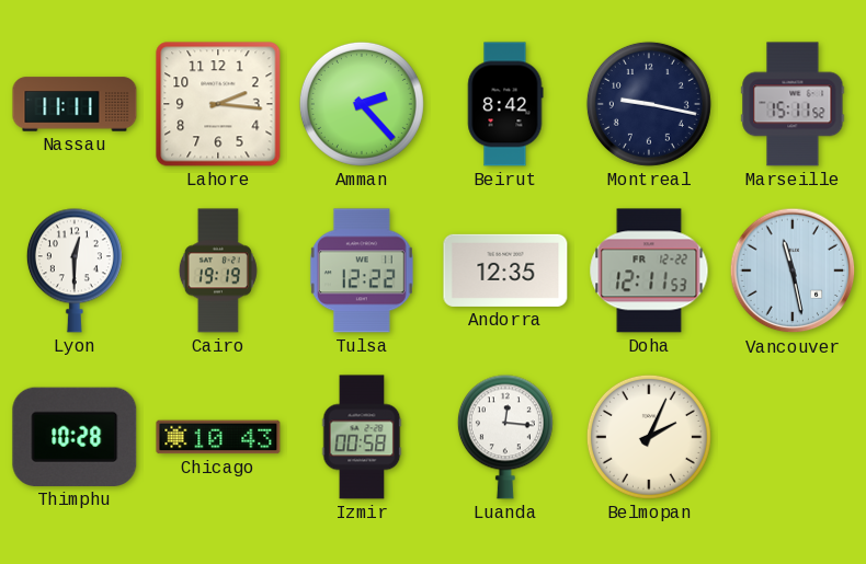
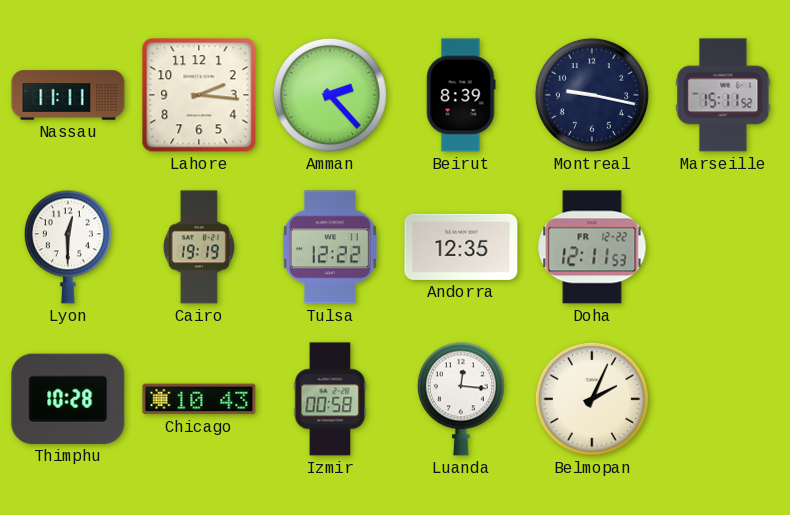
Beirut: 8:42 -> 8:39
Vancouver: 11:28 -> none
